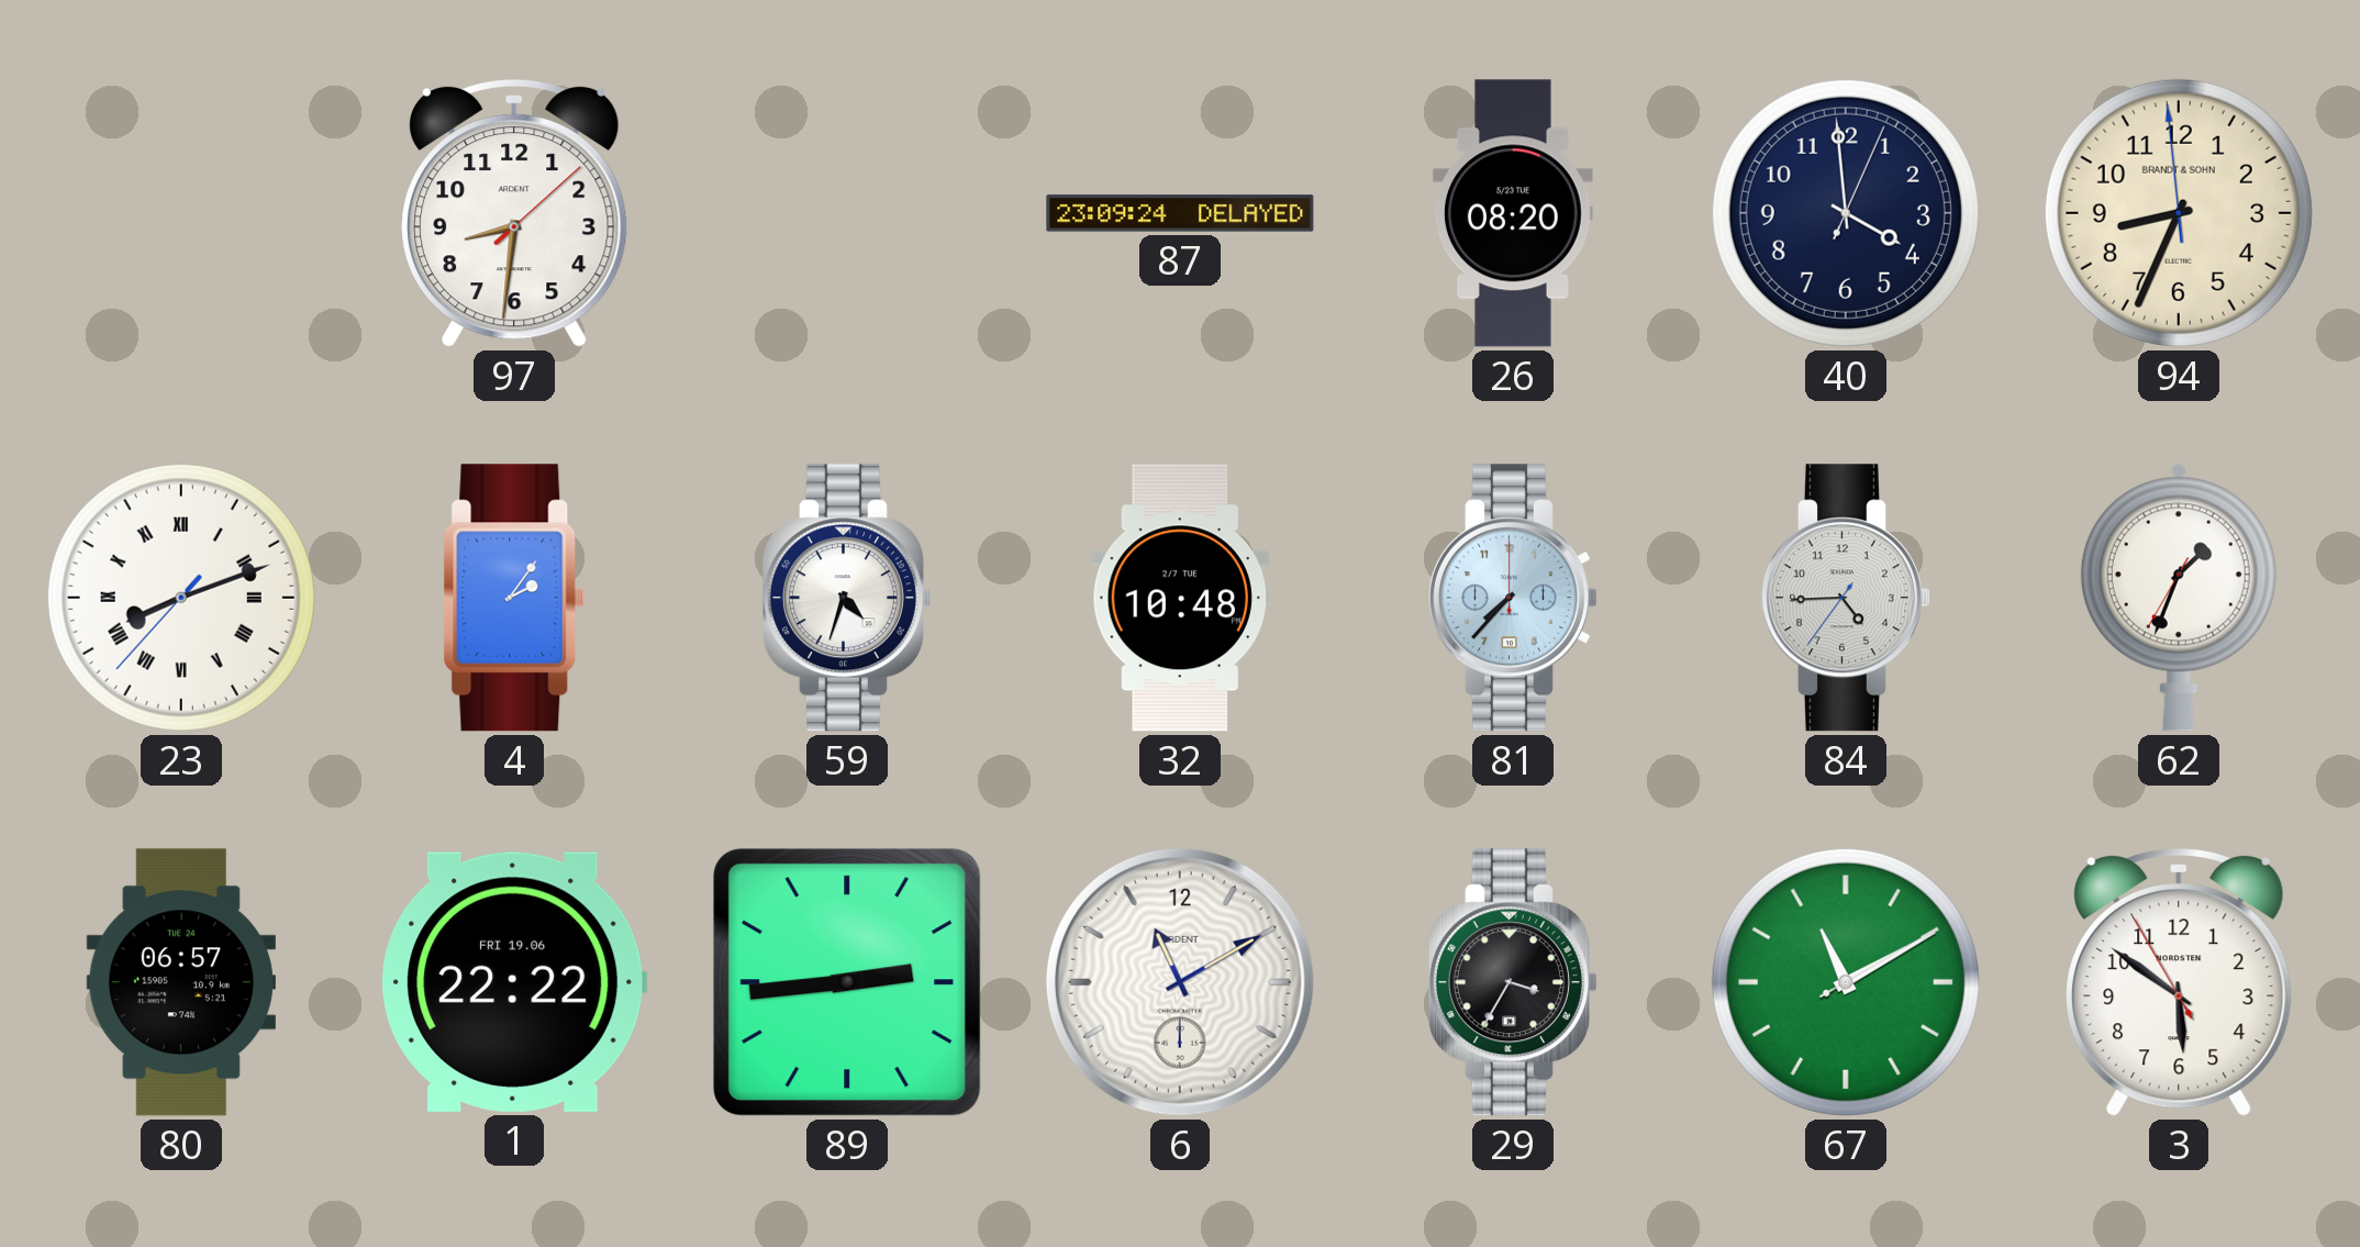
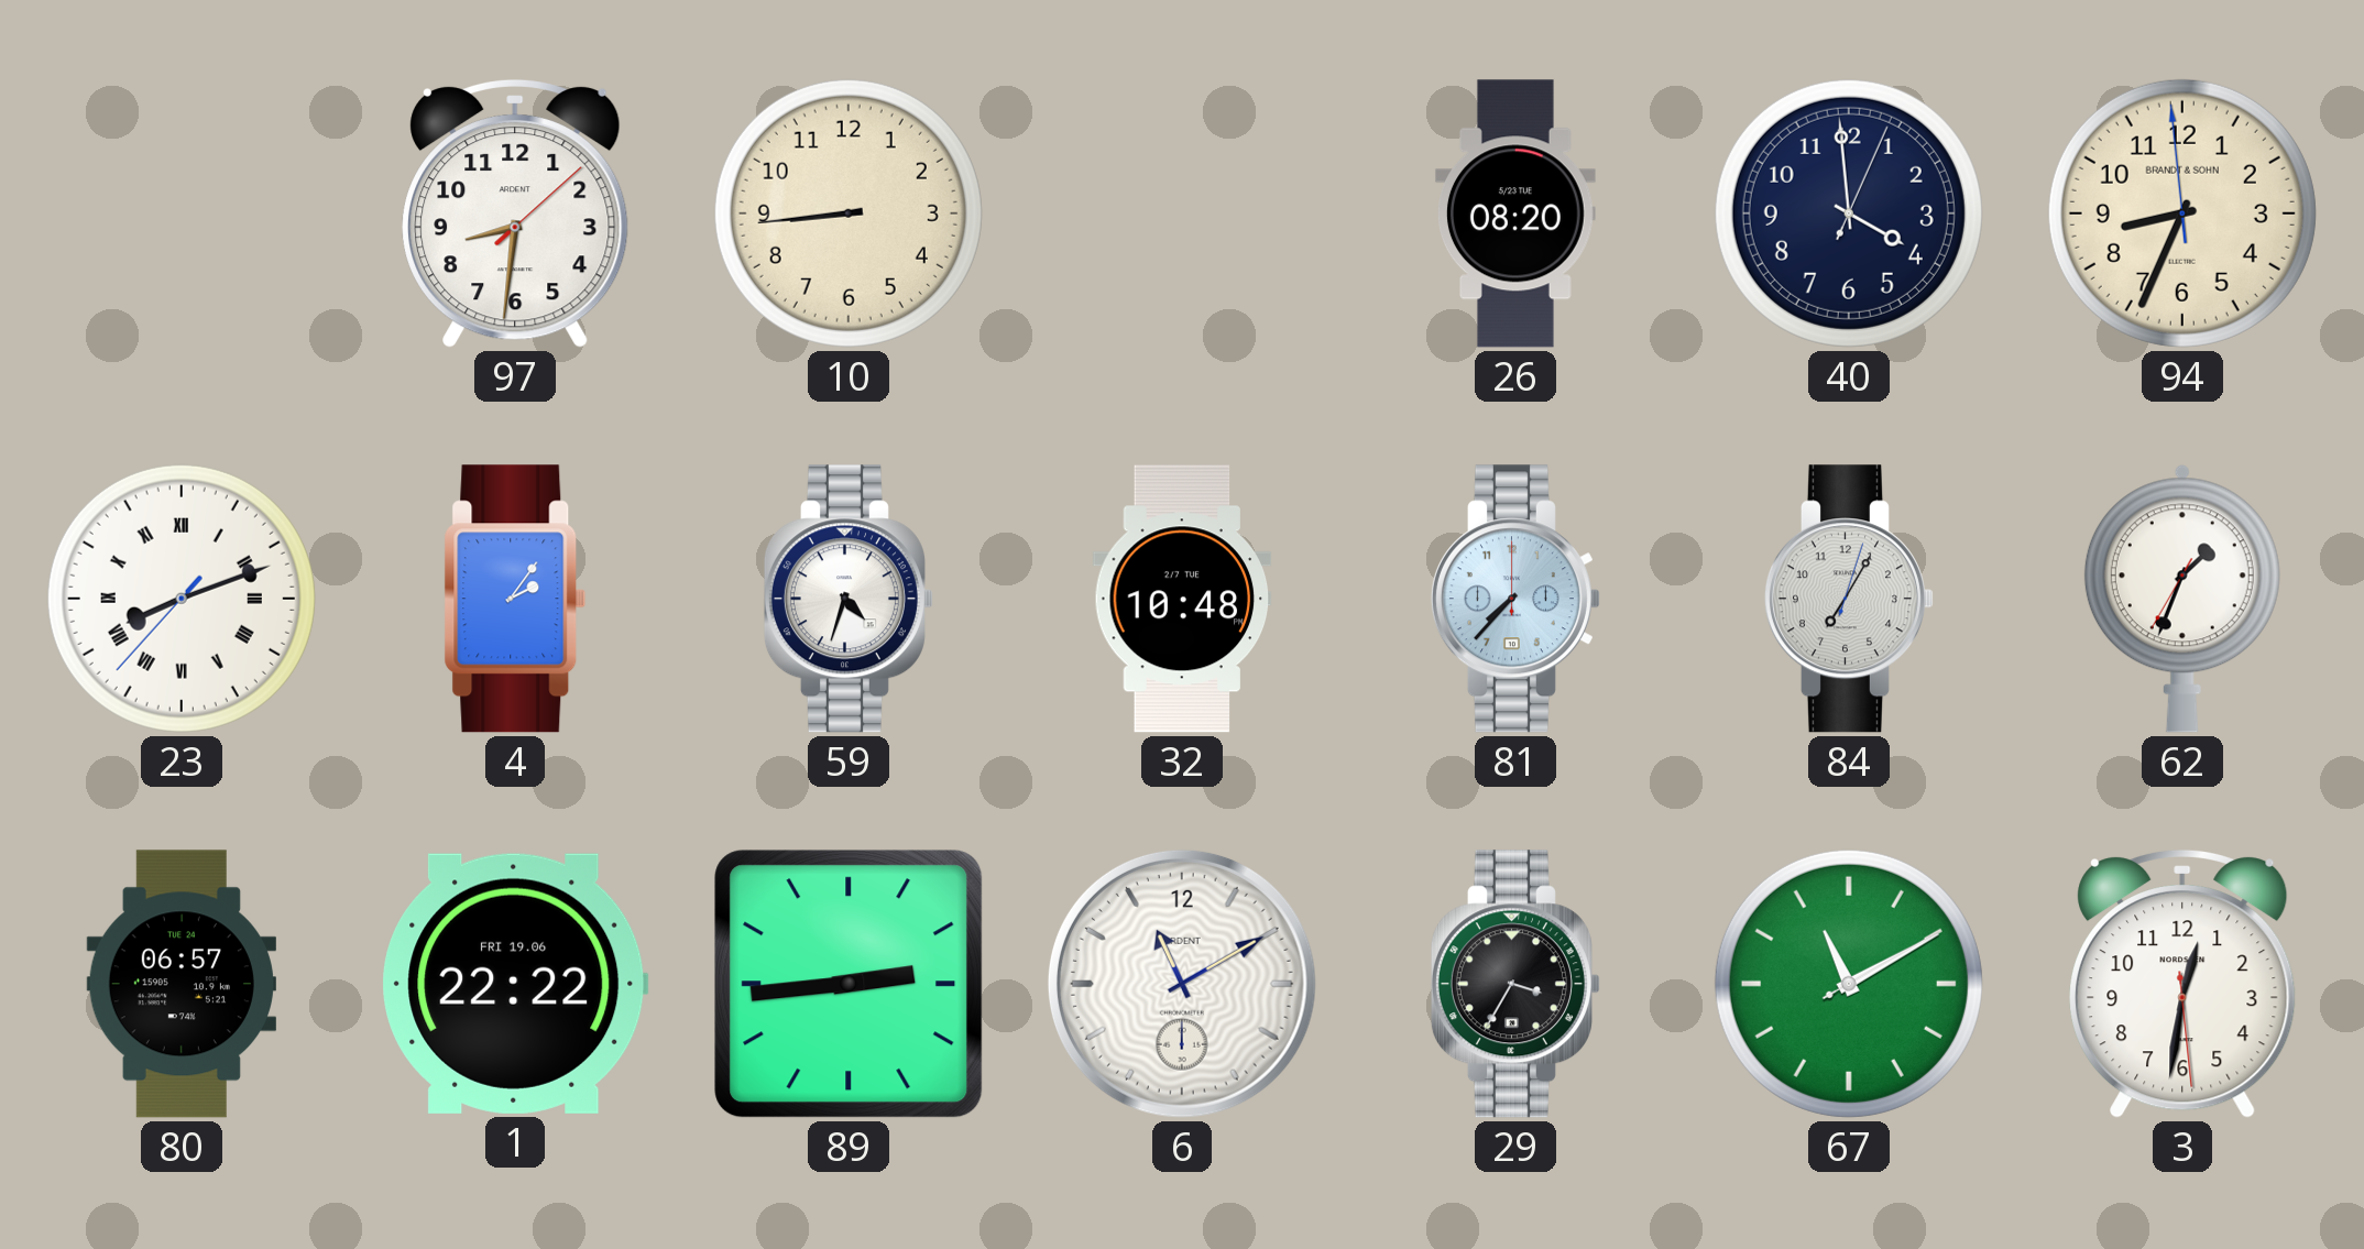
10: none -> 8:44
87: 23:09 -> none
84: 4:44 -> 7:05
3: 5:50 -> 12:31
